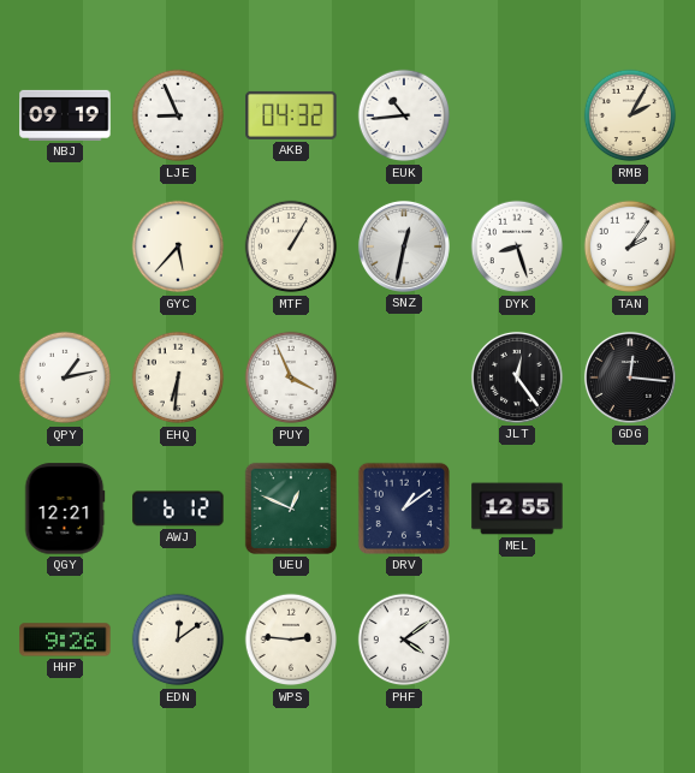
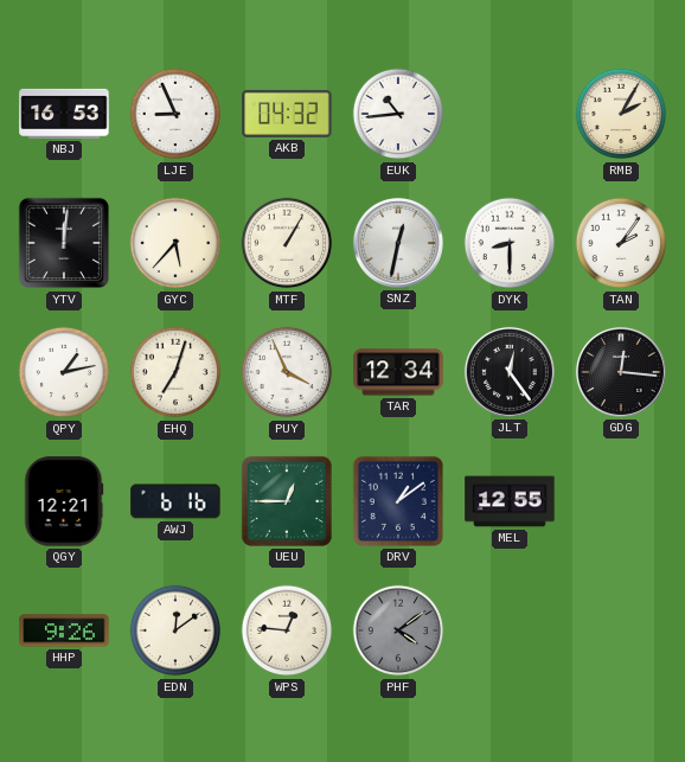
NBJ: 09:19 -> 16:53
YTV: none -> 12:01
DYK: 8:27 -> 8:30
EHQ: 6:31 -> 7:03
TAR: none -> 12:34
AWJ: 6:12 -> 6:16
UEU: 12:49 -> 12:45
WPS: 2:46 -> 12:46
PHF dial: white -> grey
